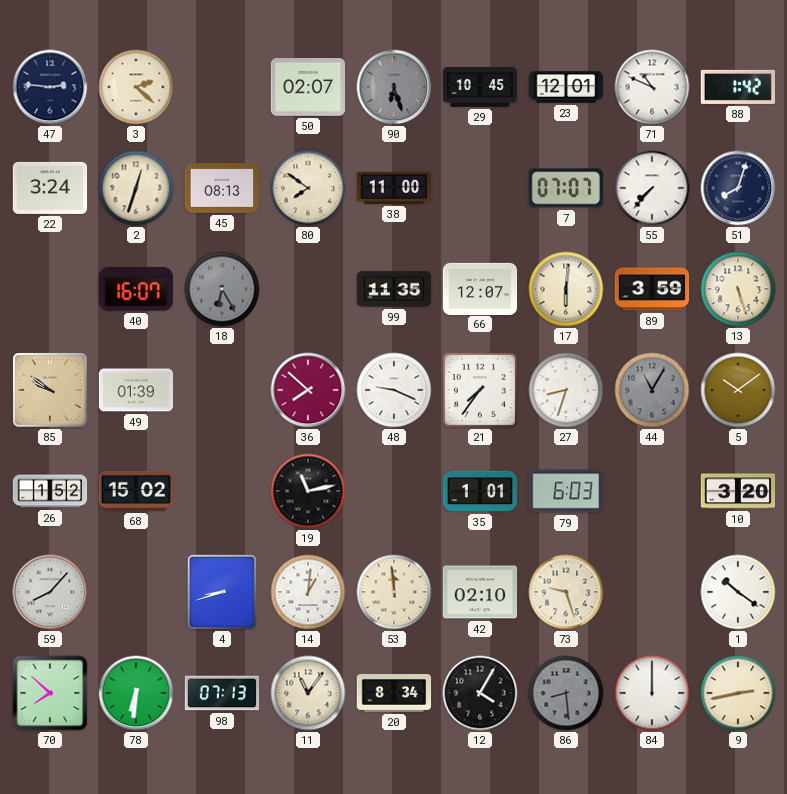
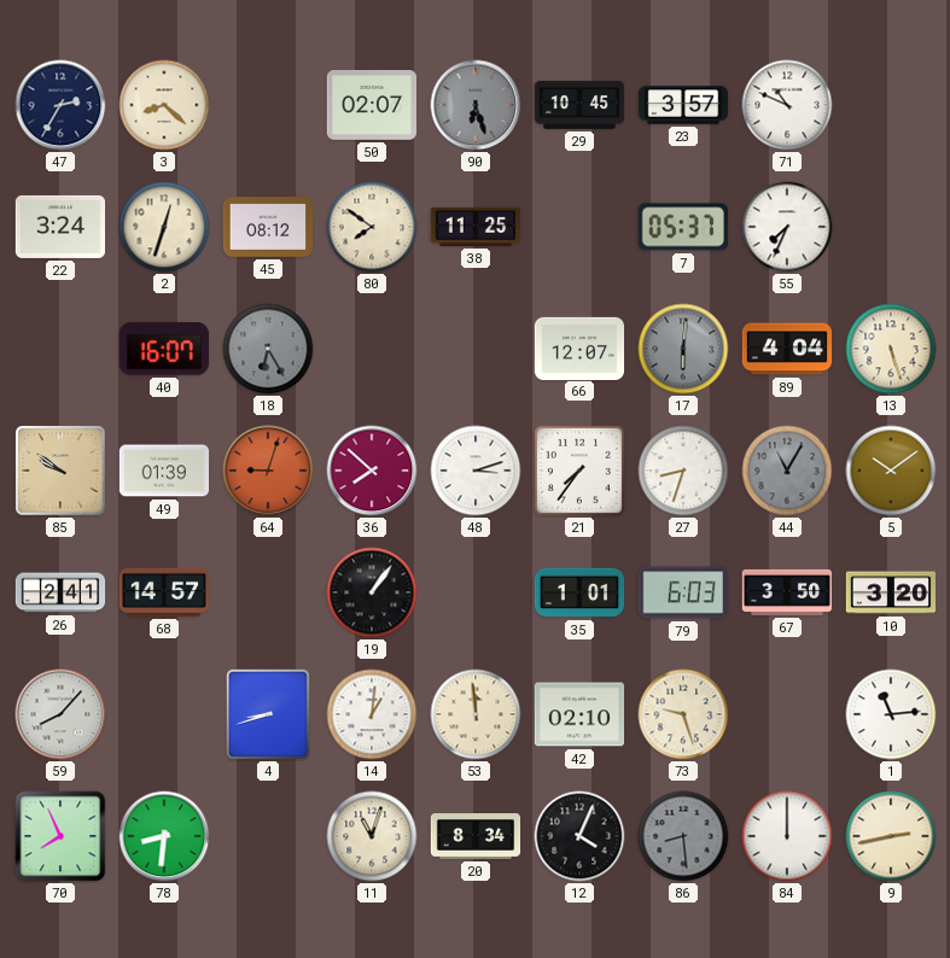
47: 2:46 -> 2:35
3: 2:22 -> 8:22
23: 12:01 -> 3:57
88: 1:42 -> none
45: 08:13 -> 08:12
38: 11:00 -> 11:25
7: 07:07 -> 05:37
55: 7:37 -> 7:34
51: 8:03 -> none
99: 11:35 -> none
17 dial: cream -> grey
89: 3:59 -> 4:04
64: none -> 9:03
48: 9:19 -> 3:12
26: 1:52 -> 2:41
68: 15:02 -> 14:57
19: 11:13 -> 1:06
67: none -> 3:50
1: 10:21 -> 11:14
70: 7:52 -> 7:56
78: 6:31 -> 8:31
98: 07:13 -> none
11: 11:06 -> 11:03
12: 4:05 -> 4:04
